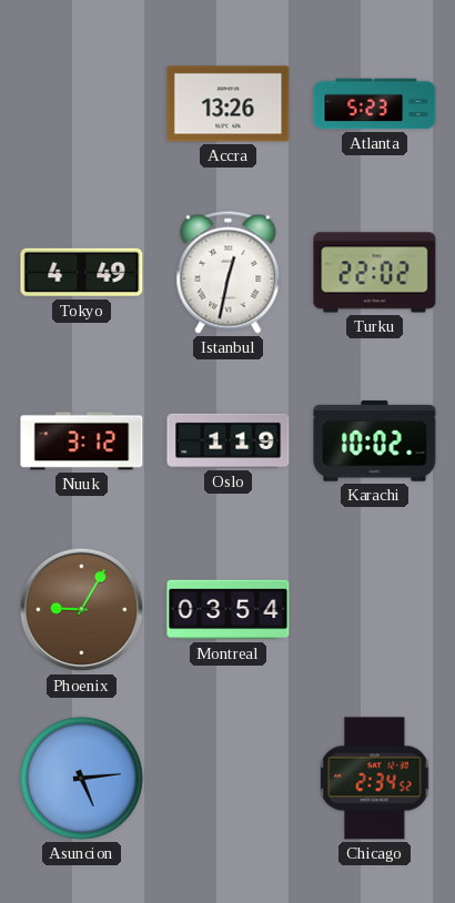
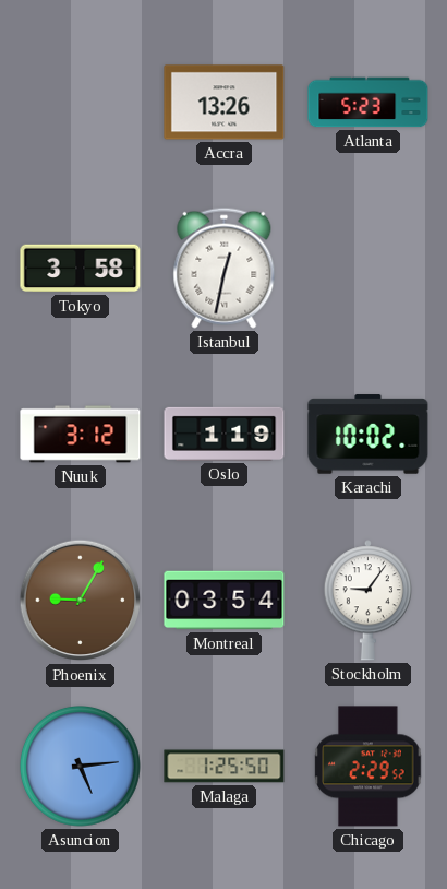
Tokyo: 4:49 -> 3:58
Turku: 22:02 -> none
Stockholm: none -> 9:06
Malaga: none -> 1:25
Chicago: 2:34 -> 2:29
